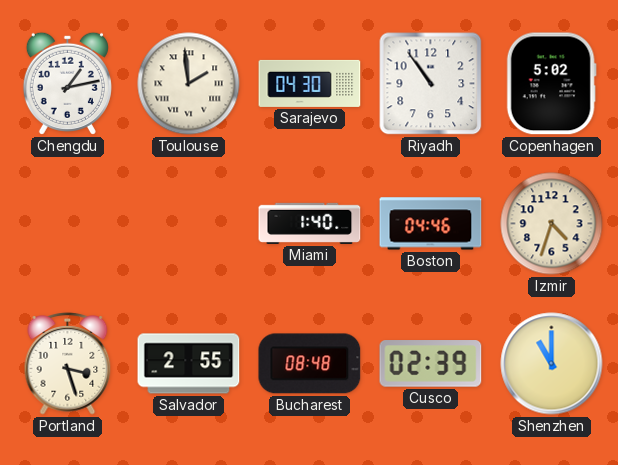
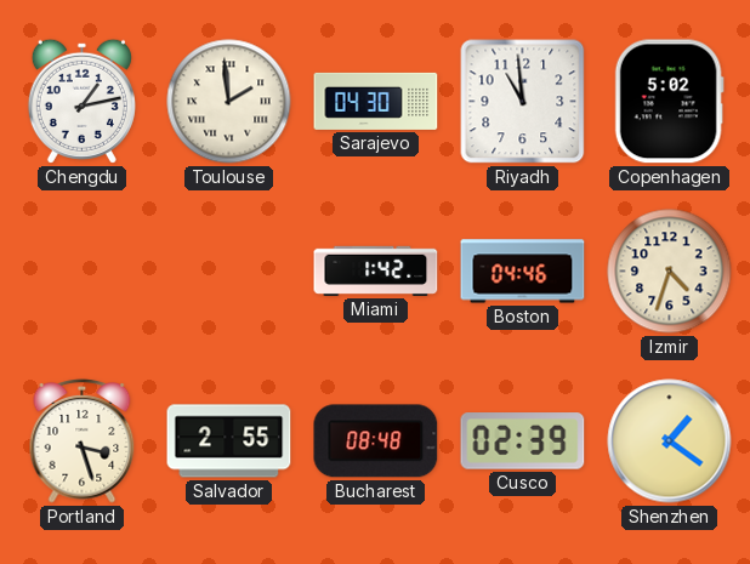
Riyadh: 10:54 -> 10:59
Miami: 1:40 -> 1:42
Shenzhen: 11:00 -> 1:21
